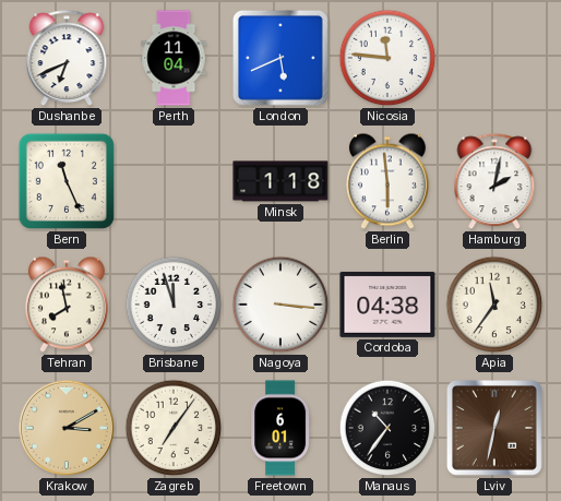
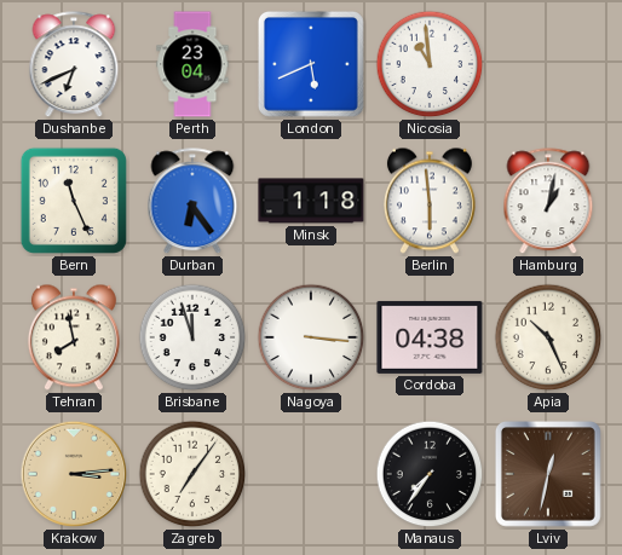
Perth: 11:04 -> 23:04
Nicosia: 11:46 -> 10:59
Durban: none -> 6:24
Hamburg: 2:02 -> 1:02
Apia: 11:36 -> 10:26
Krakow: 3:10 -> 3:14
Freetown: 6:01 -> none
Manaus: 10:36 -> 7:36
